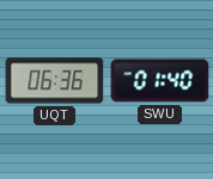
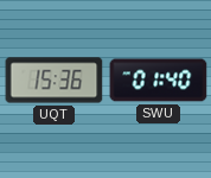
UQT: 06:36 -> 15:36
